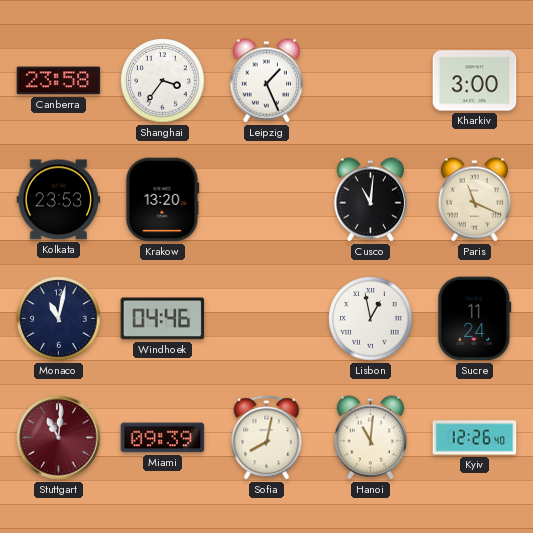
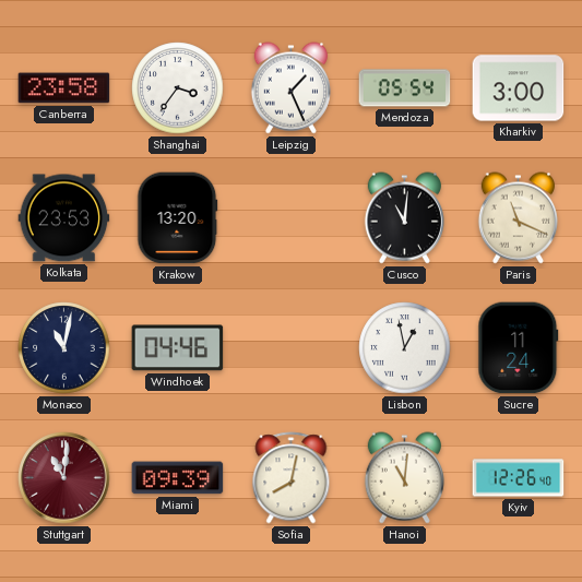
Mendoza: none -> 05:54
